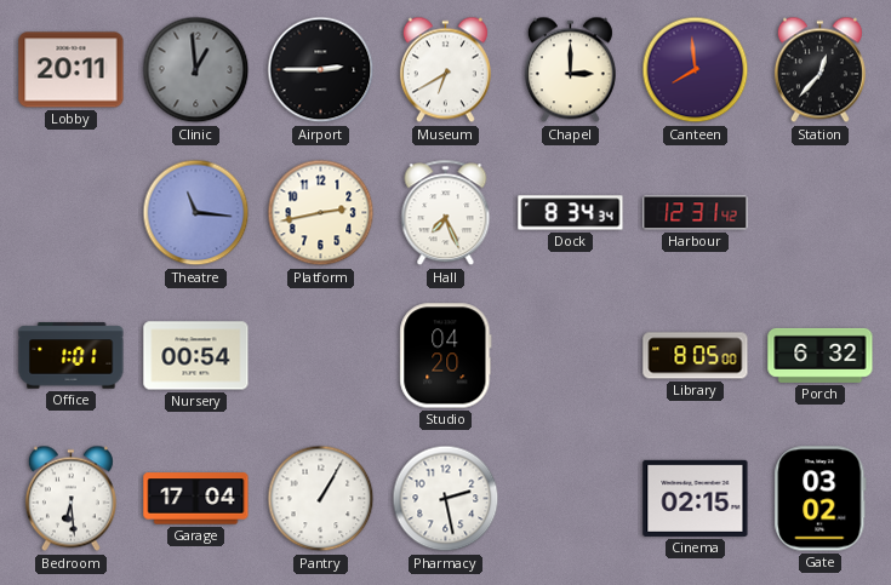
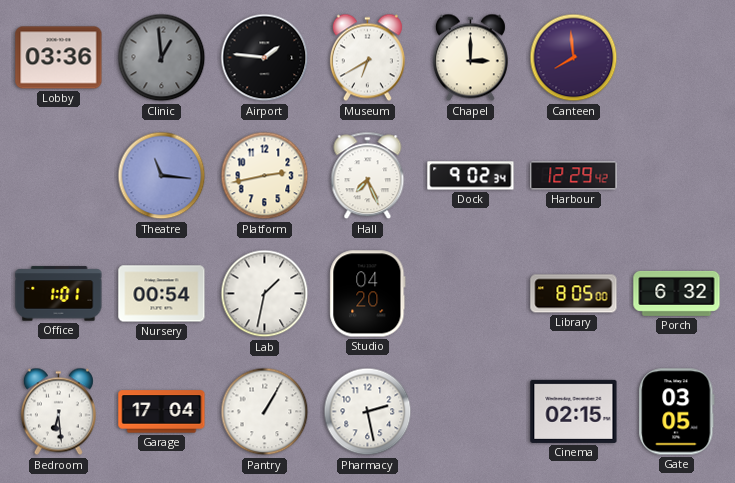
Lobby: 20:11 -> 03:36
Airport: 2:45 -> 1:46
Station: 12:37 -> none
Dock: 8:34 -> 9:02
Harbour: 12:31 -> 12:29
Lab: none -> 1:32
Gate: 03:02 -> 03:05
